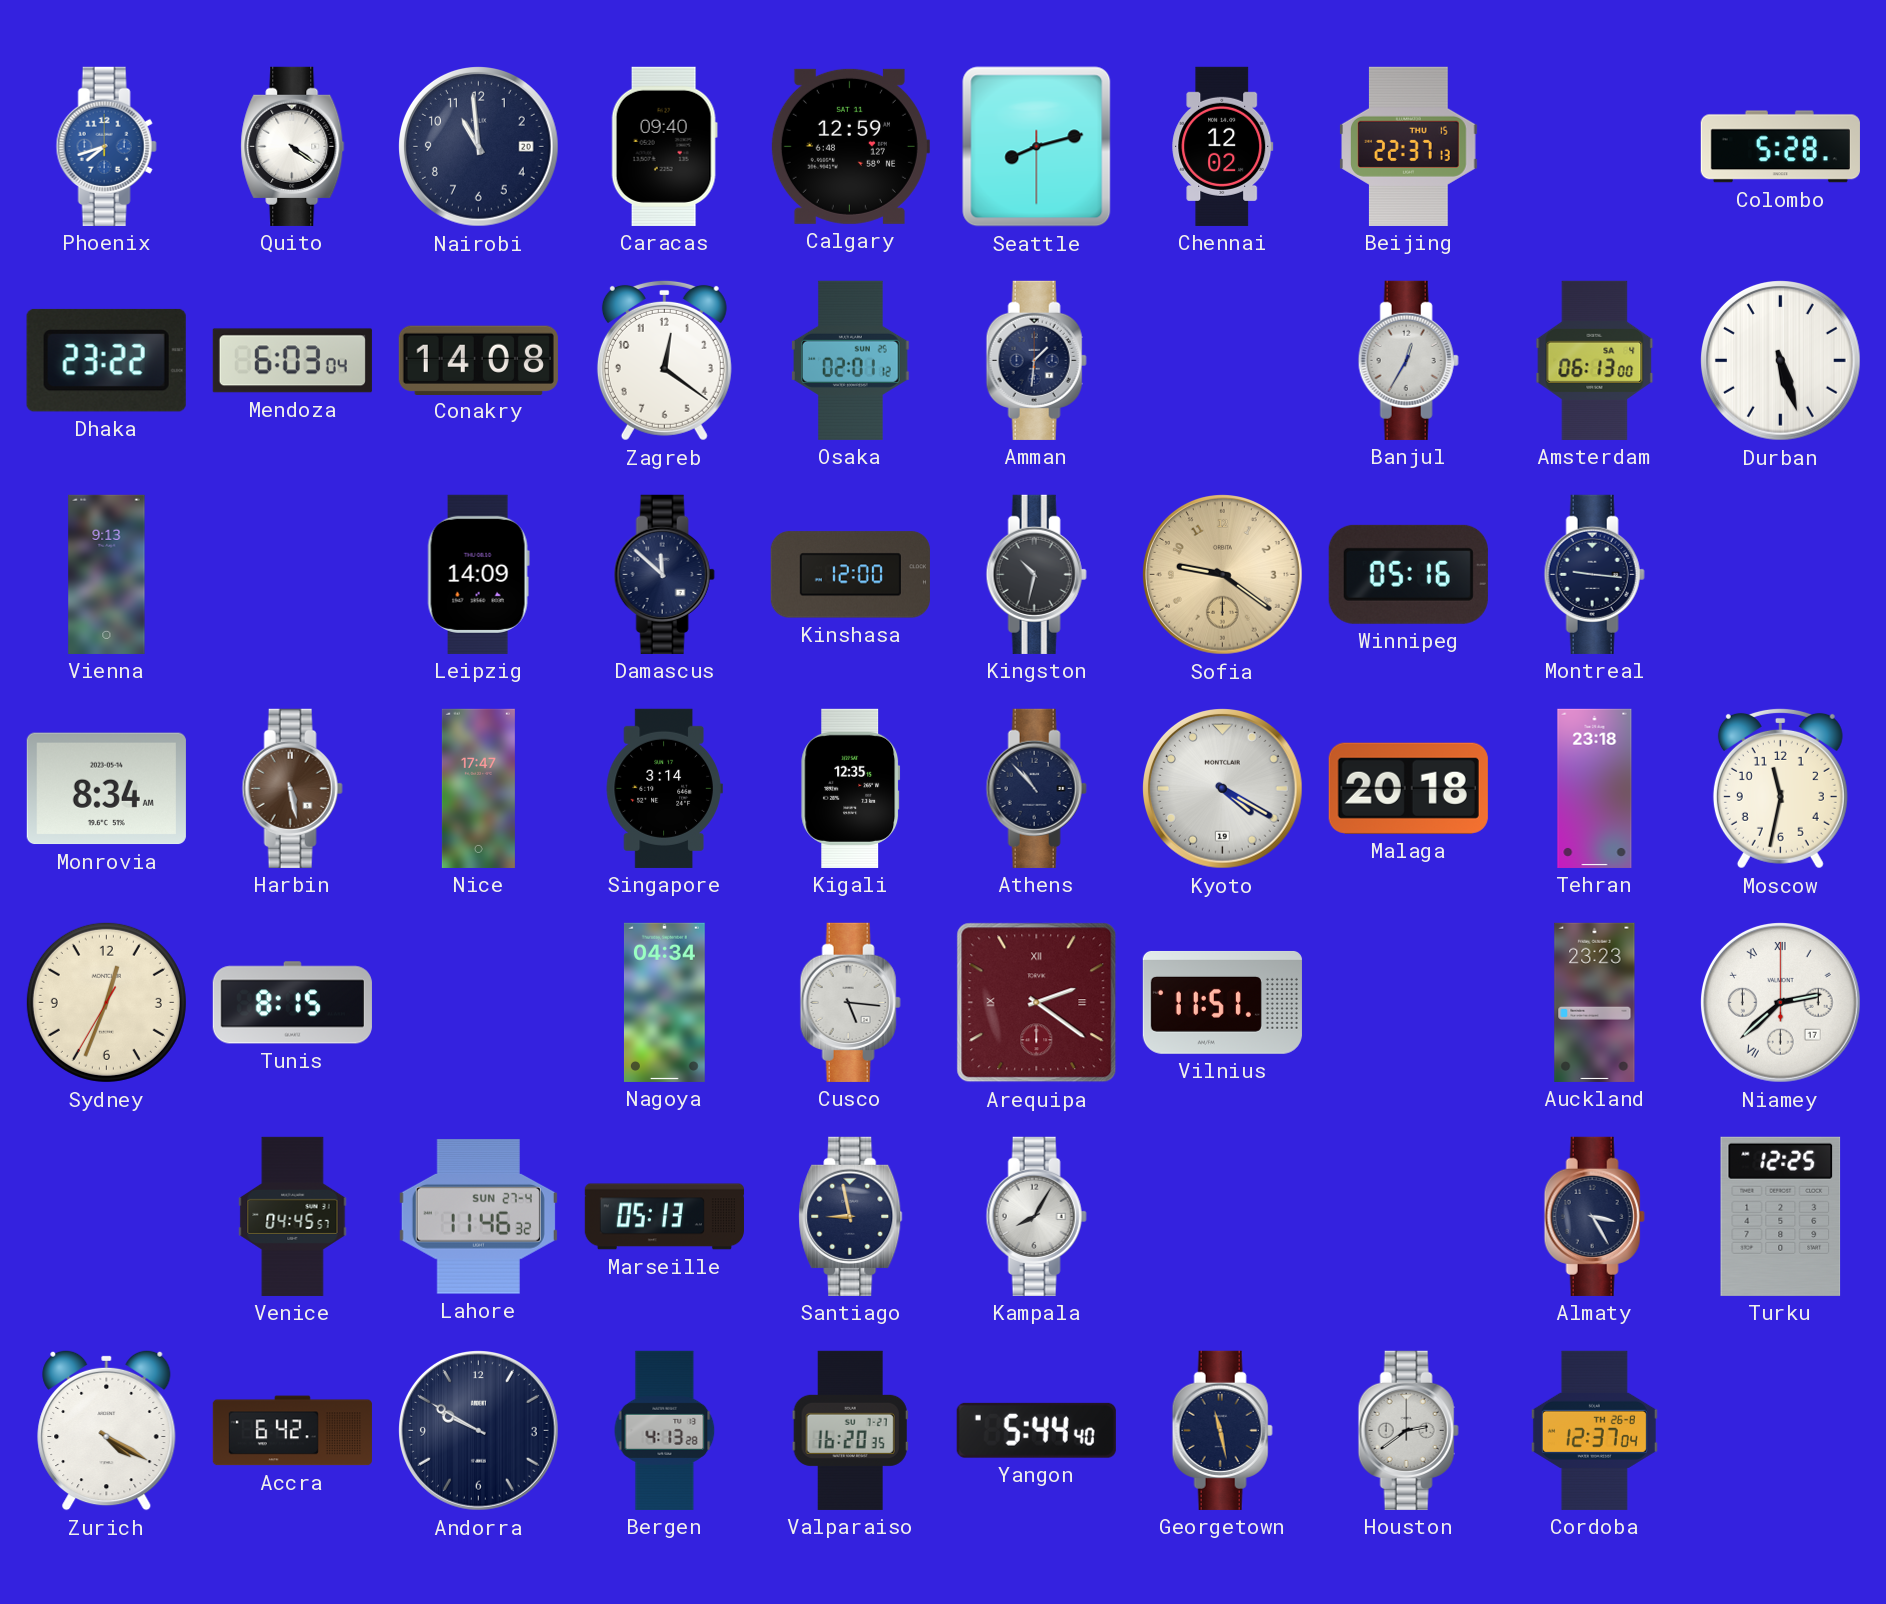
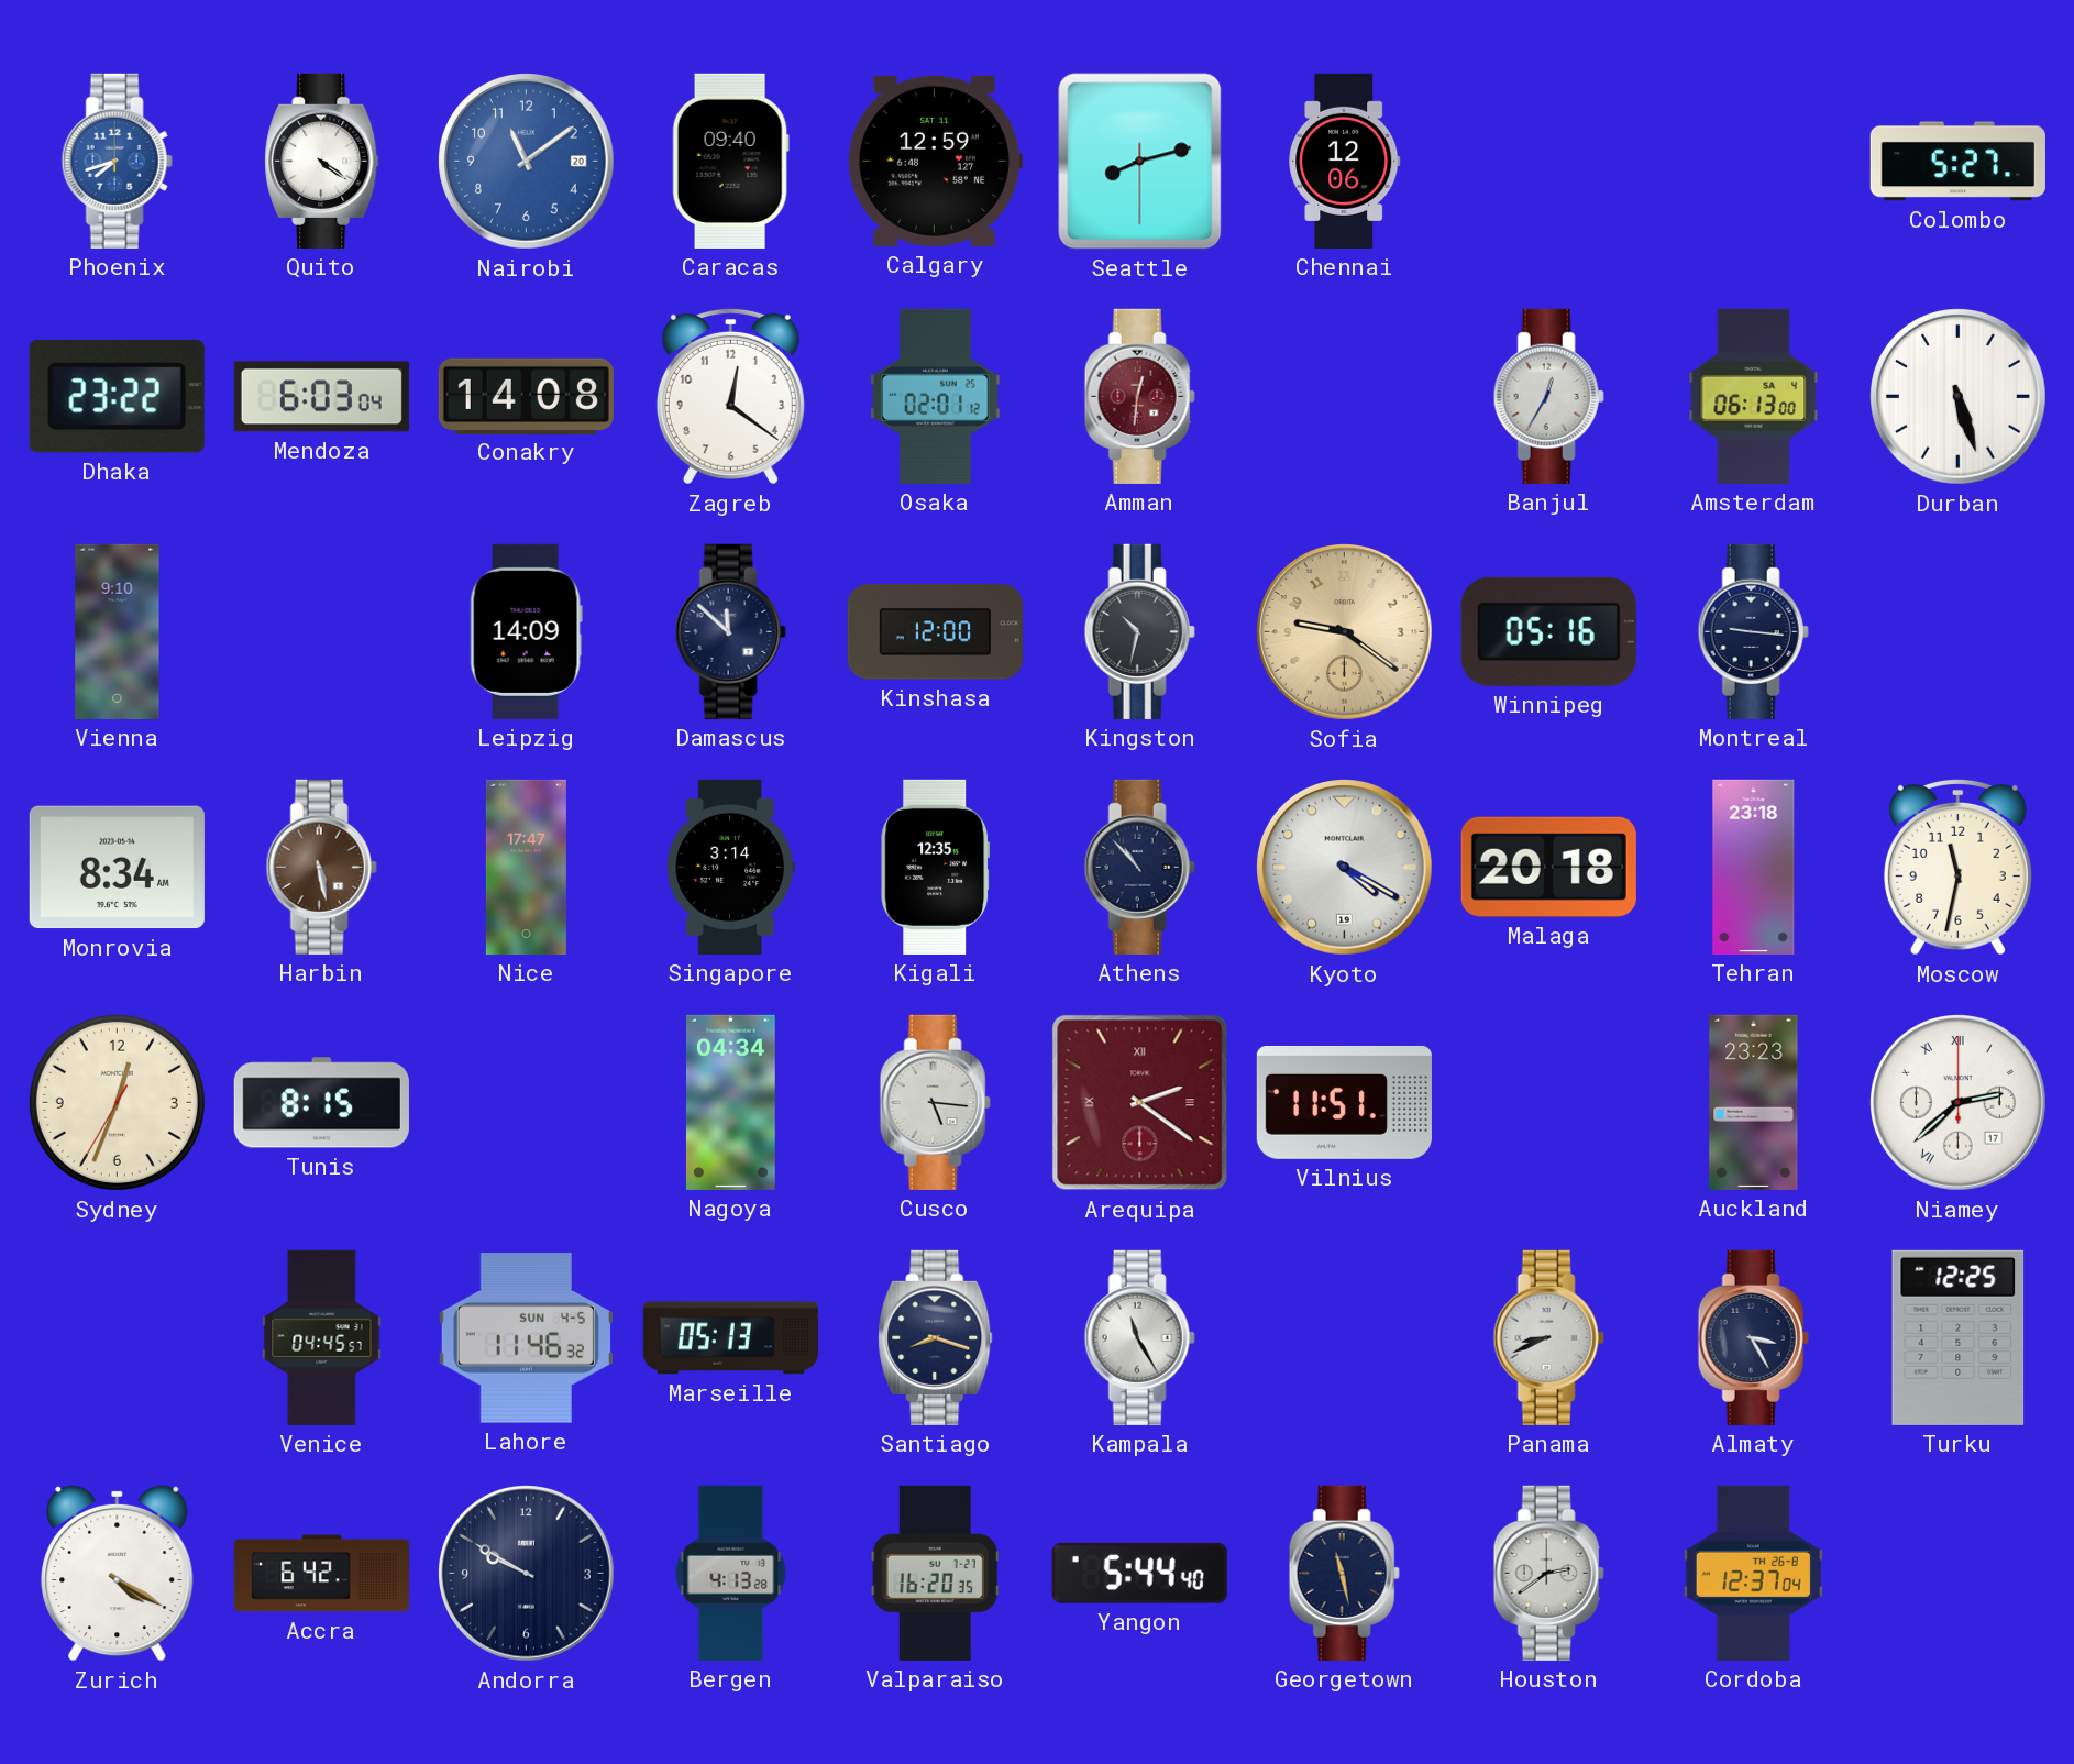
Nairobi: 10:59 -> 11:09
Nairobi dial: navy -> blue
Chennai: 12:02 -> 12:06
Beijing: 22:37 -> none
Colombo: 5:28 -> 5:27
Amman: 1:31 -> 12:31
Amman dial: navy -> burgundy
Vienna: 9:13 -> 9:10
Lahore date: SUN 27-4 -> SUN 4-5
Santiago: 8:58 -> 8:18
Kampala: 8:05 -> 11:25
Panama: none -> 8:41
